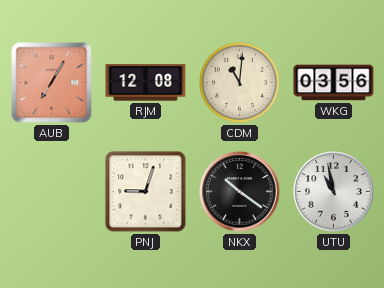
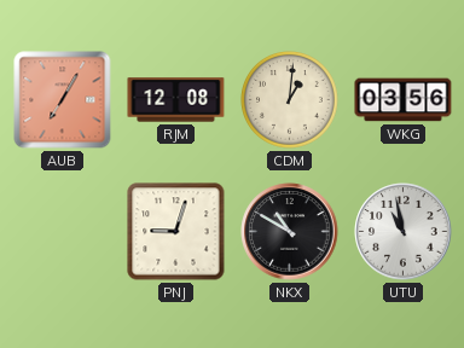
CDM: 11:01 -> 1:01
NKX: 10:21 -> 10:50
